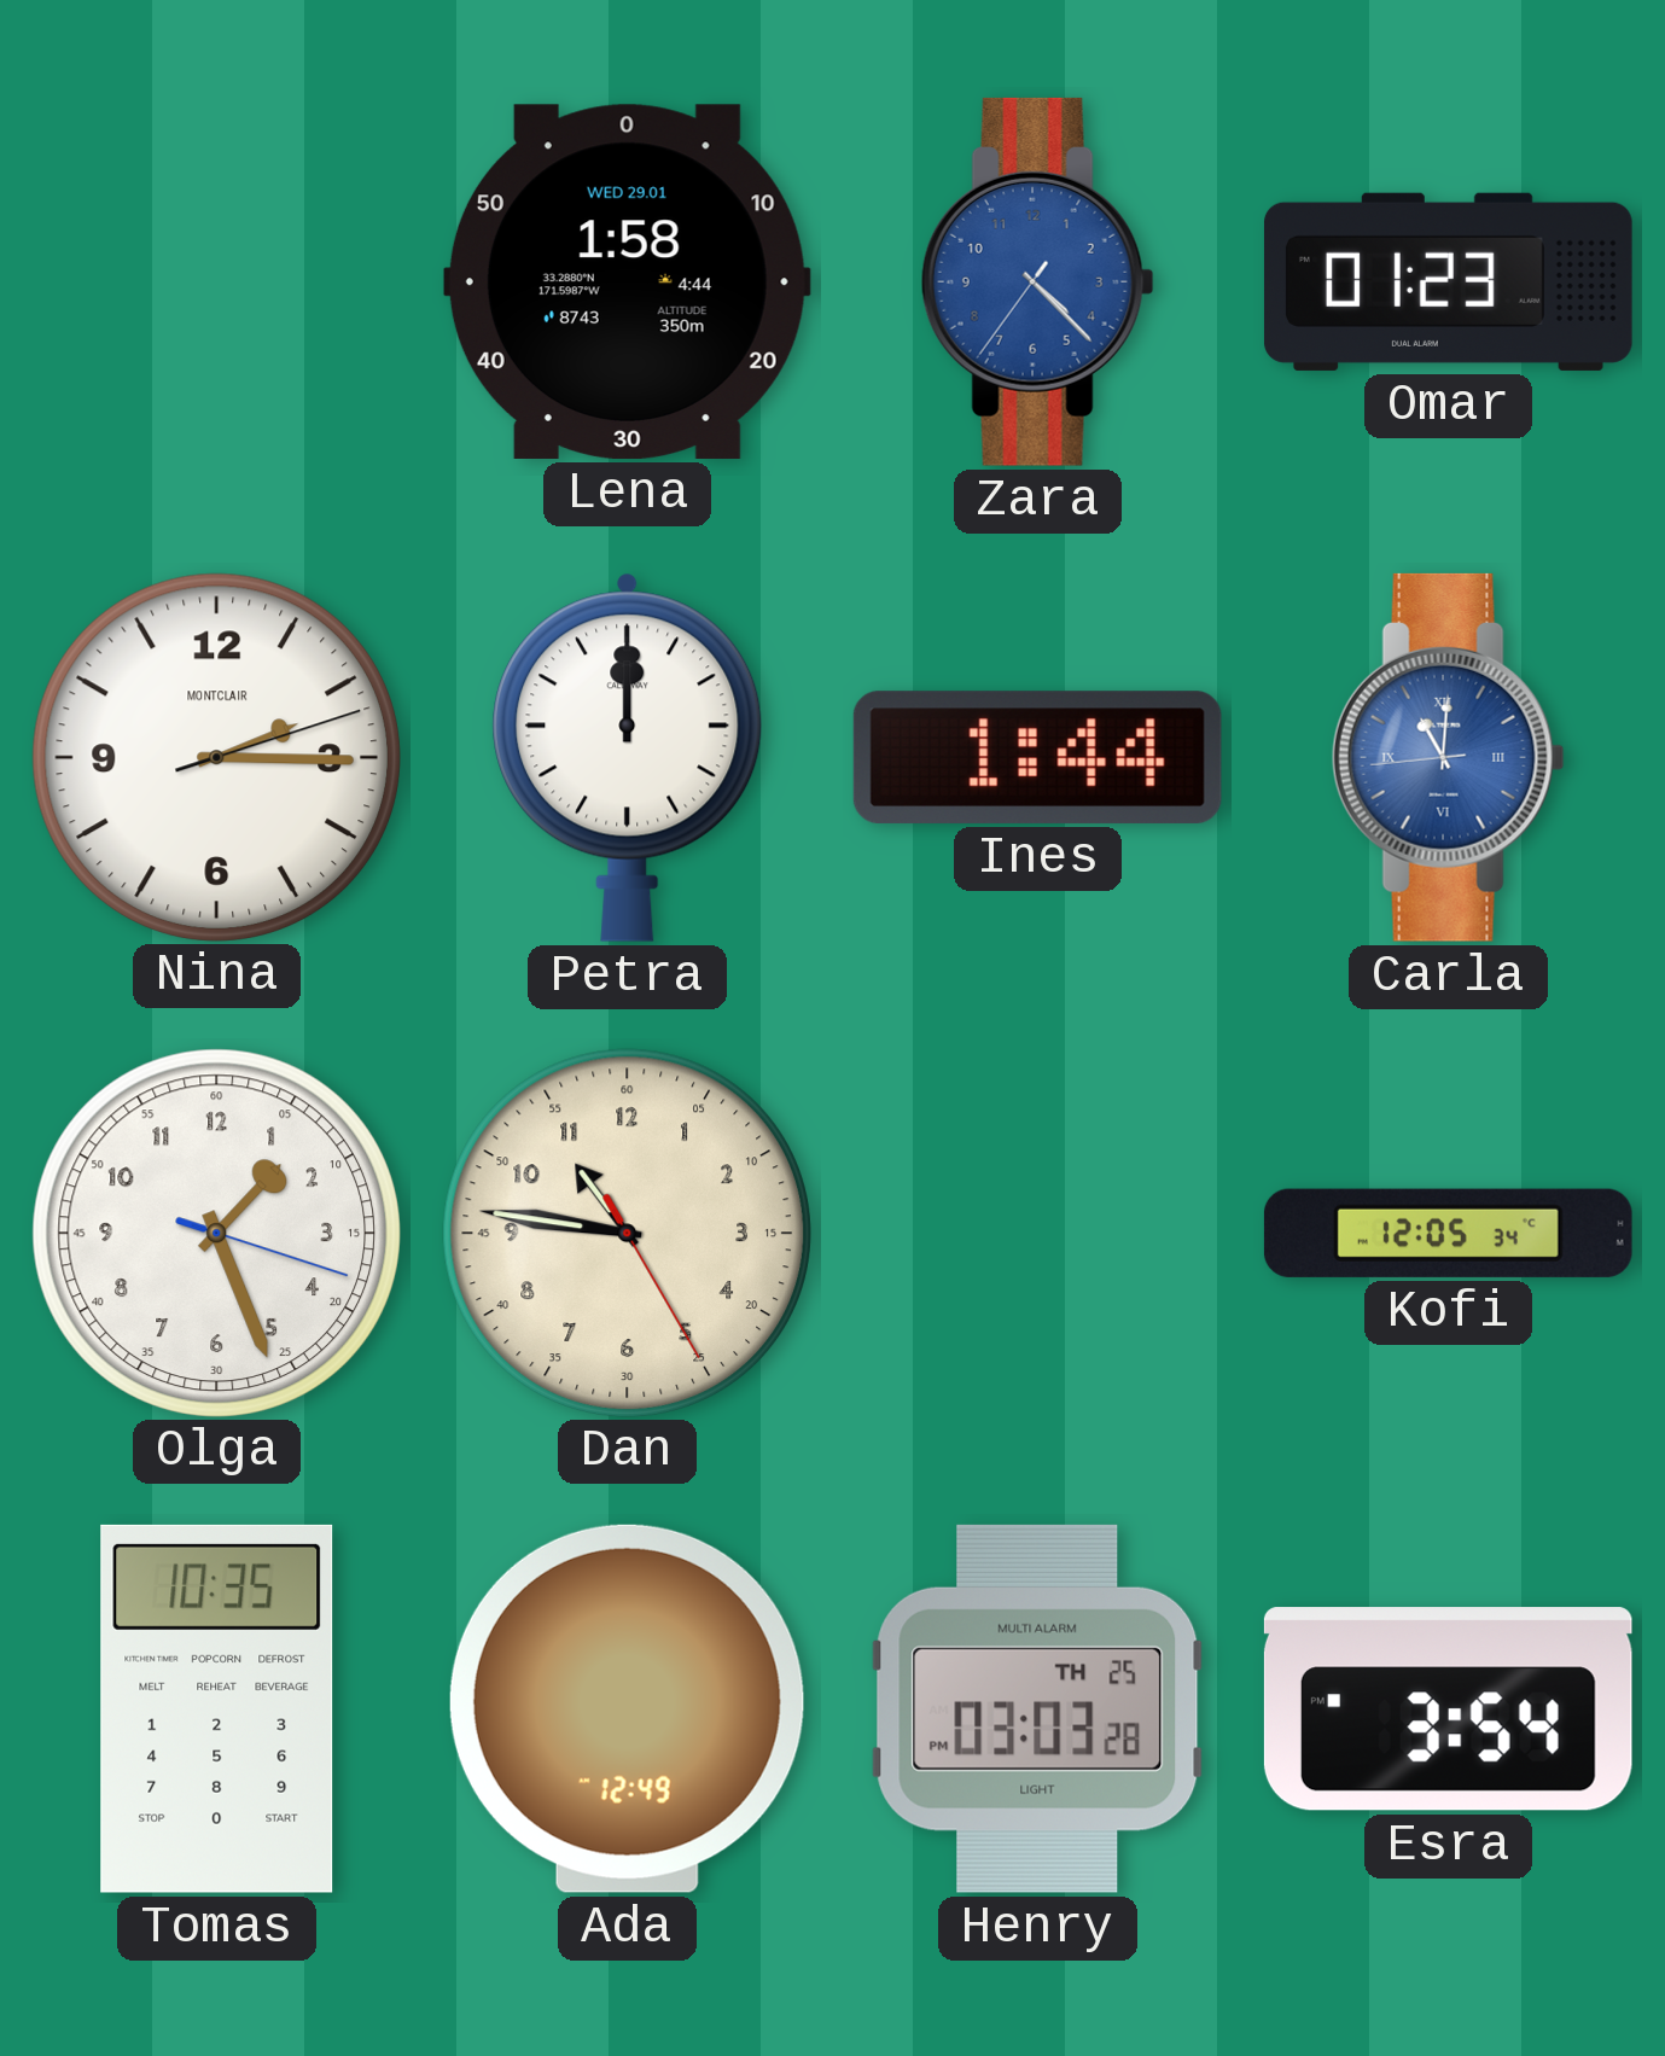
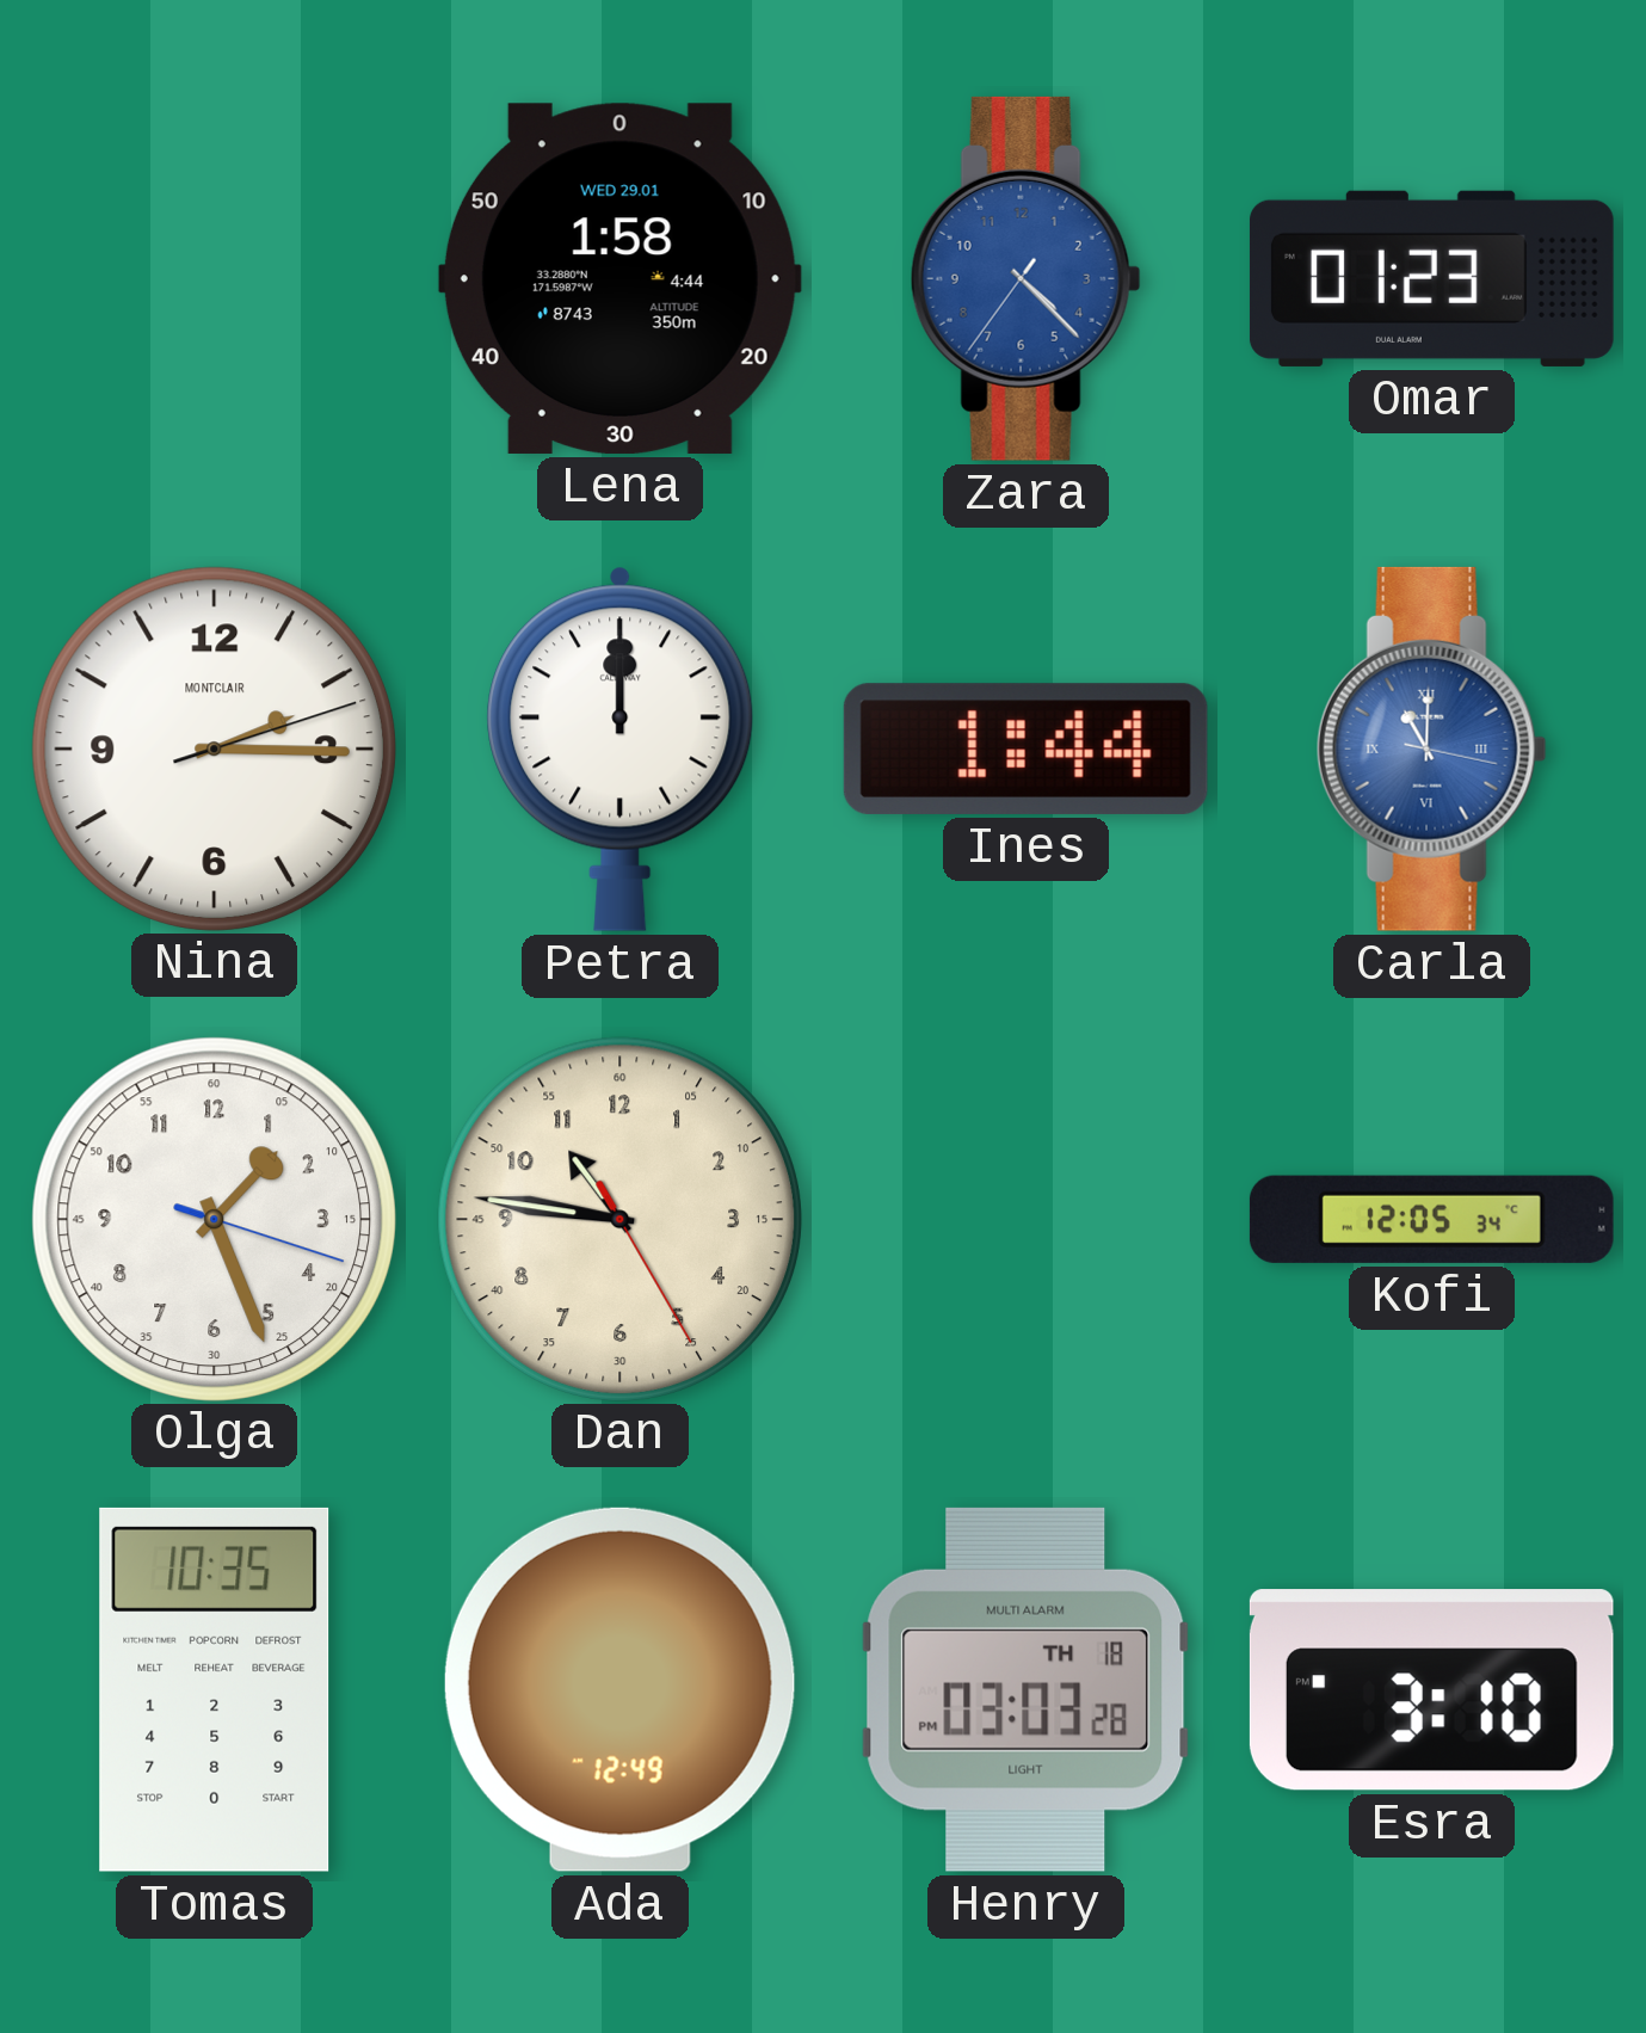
Carla: 11:00:44 -> 11:00:17
Henry date: TH 25 -> TH 18
Esra: 3:54 -> 3:10
